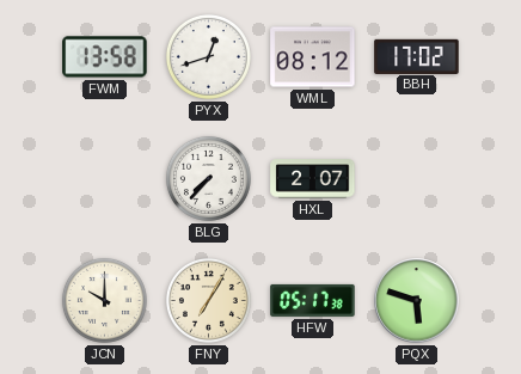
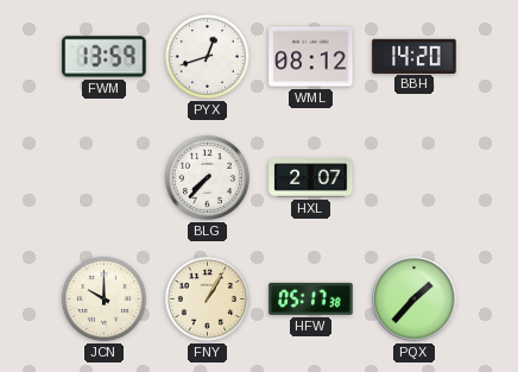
FWM: 13:58 -> 13:59
BBH: 17:02 -> 14:20
FNY: 7:05 -> 1:05
PQX: 5:48 -> 1:37
